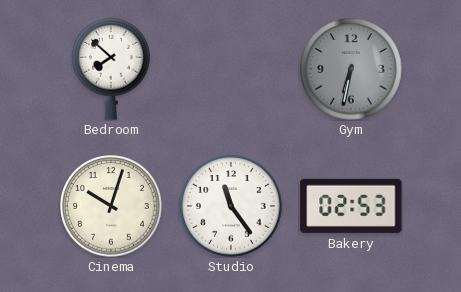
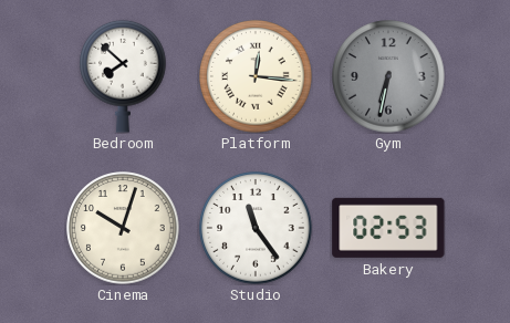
Platform: none -> 12:16
